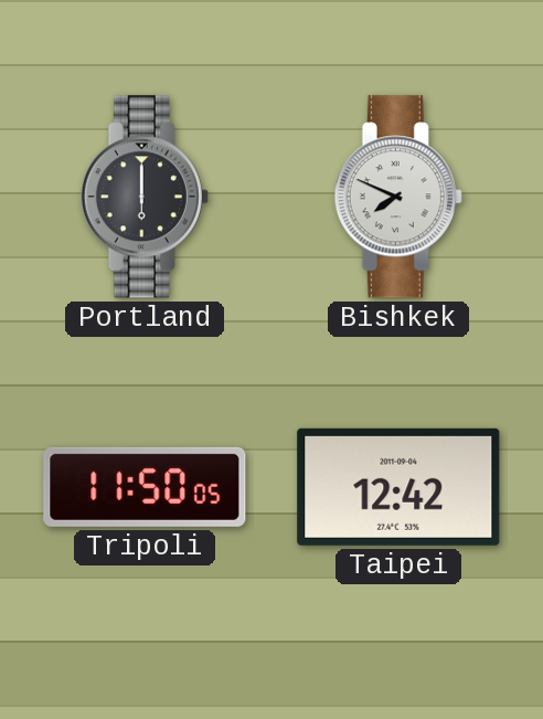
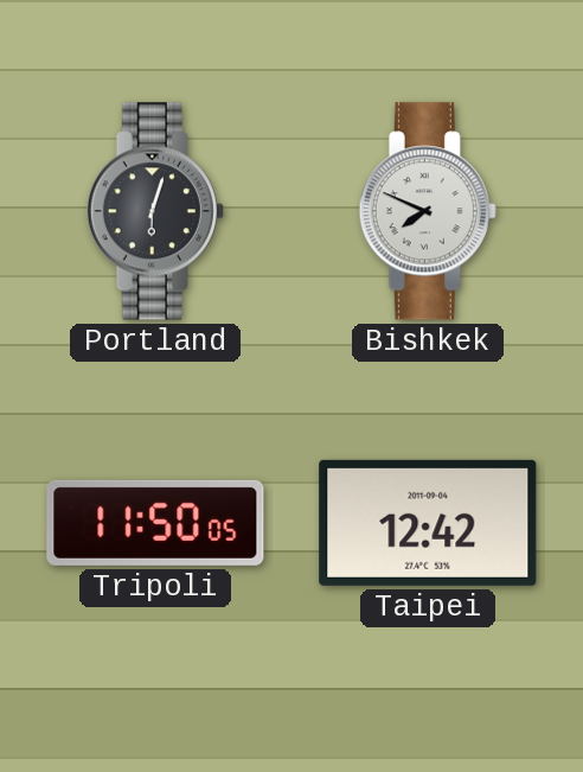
Portland: 6:00 -> 6:03
